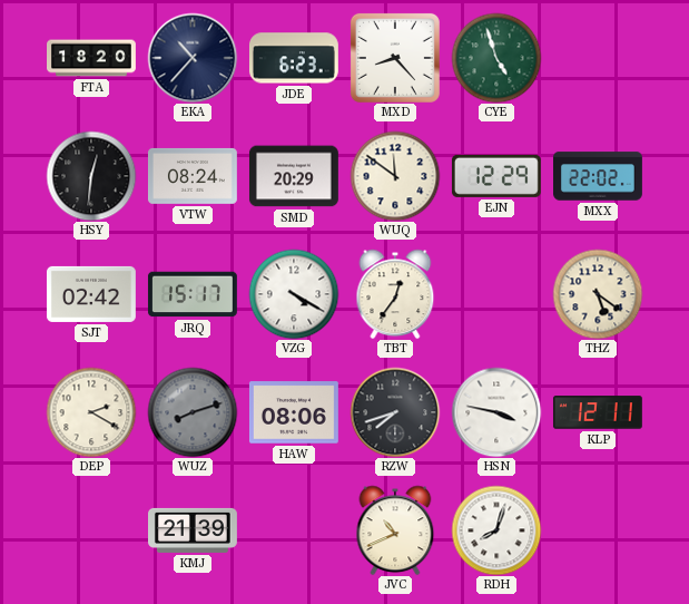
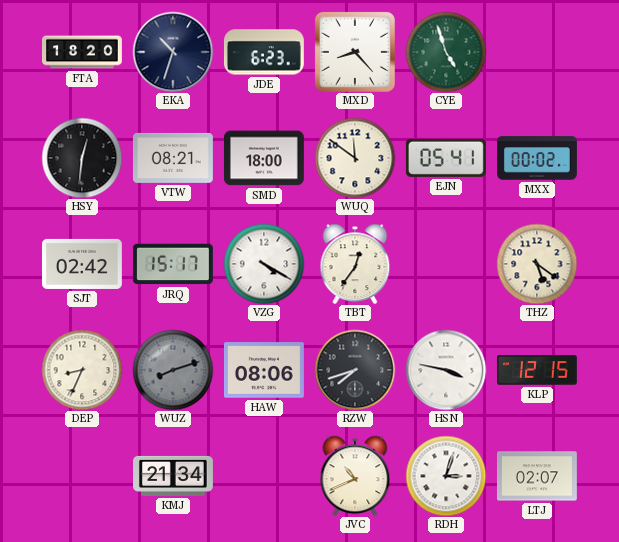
EKA: 10:37 -> 10:33
VTW: 08:24 -> 08:21
SMD: 20:29 -> 18:00
EJN: 12:29 -> 05:41
MXX: 22:02 -> 00:02
DEP: 2:20 -> 8:34
KLP: 12:11 -> 12:15
KMJ: 21:39 -> 21:34
RDH: 8:03 -> 3:03
LTJ: none -> 02:07
